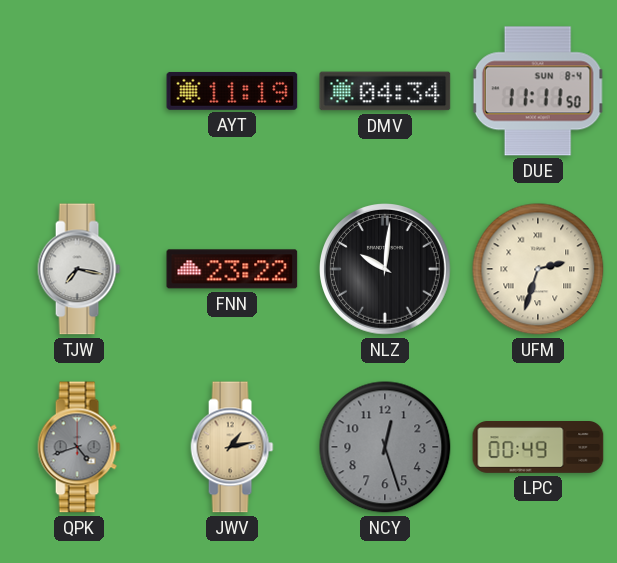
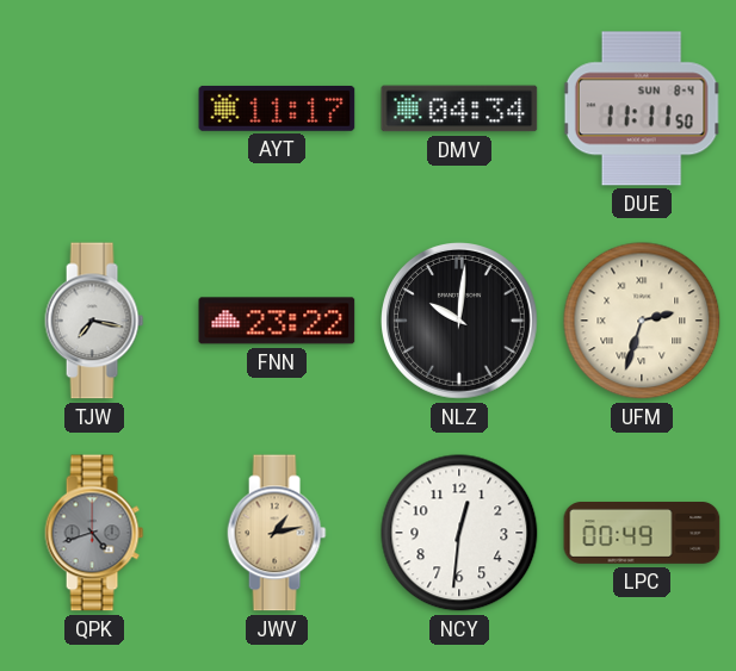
AYT: 11:19 -> 11:17
NCY: 12:27 -> 12:31
NCY dial: grey -> white
